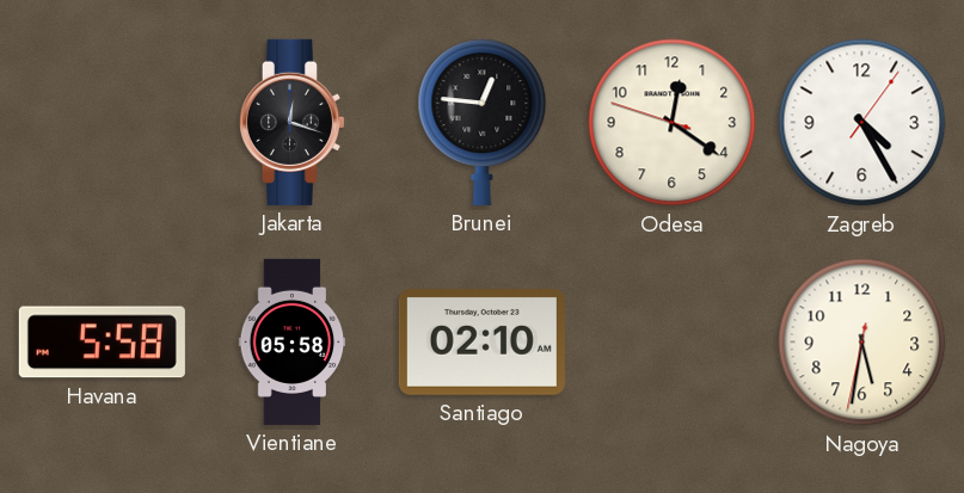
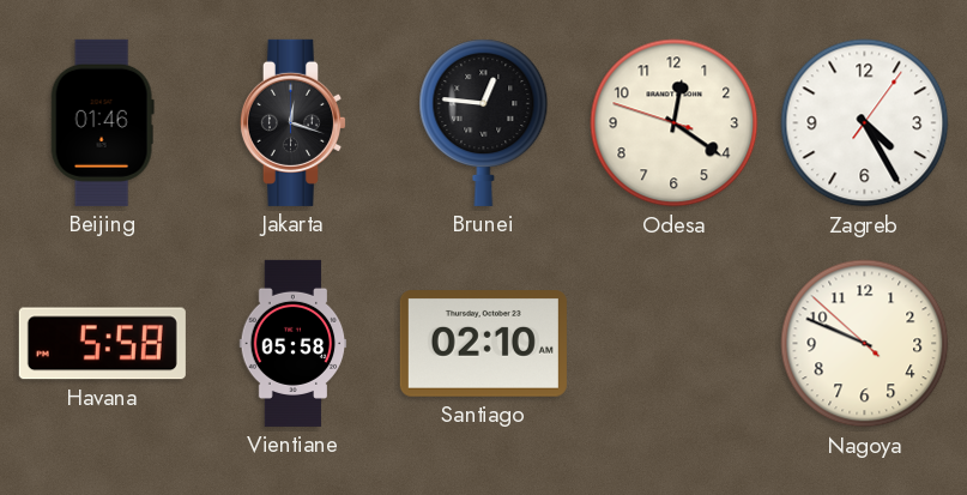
Beijing: none -> 01:46
Nagoya: 5:31 -> 9:48
